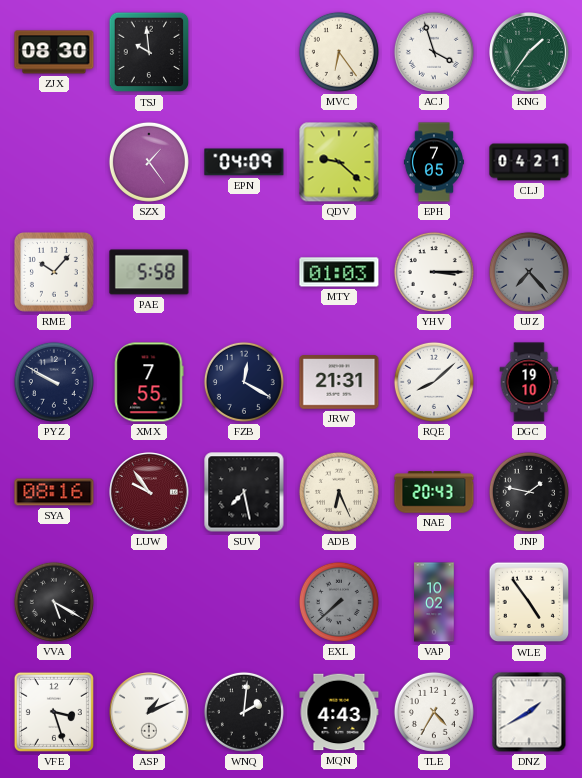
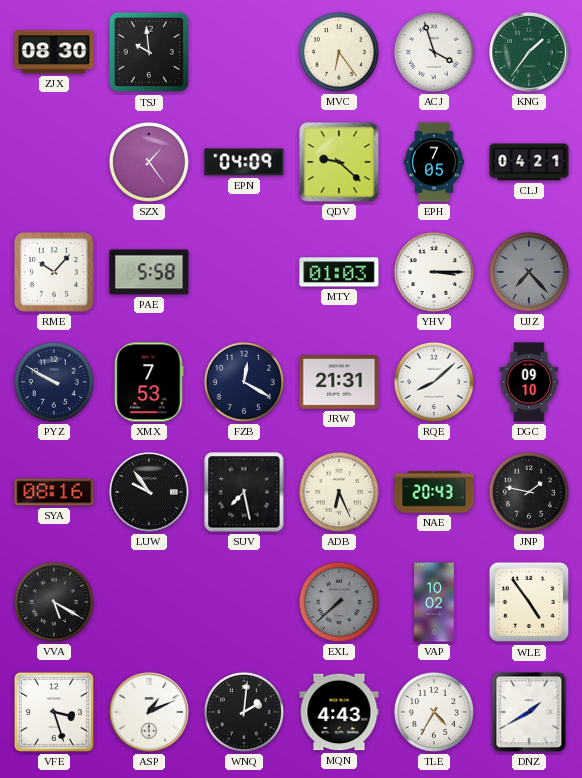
XMX: 7:55 -> 7:53
DGC: 19:10 -> 09:10
LUW dial: burgundy -> black
